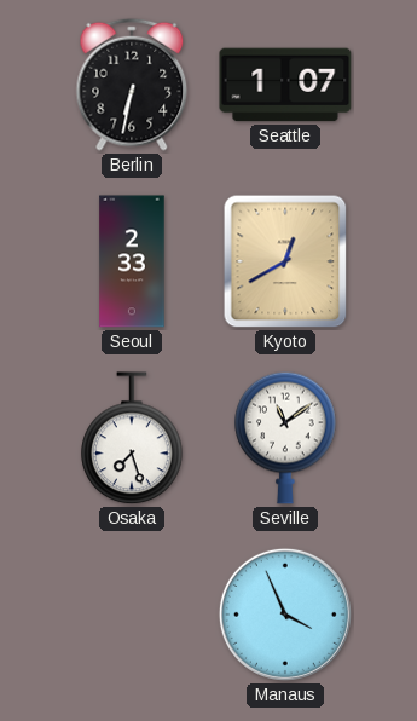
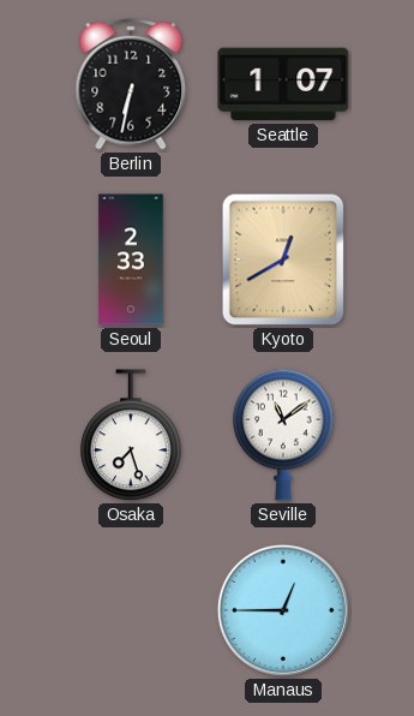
Manaus: 3:56 -> 12:45
